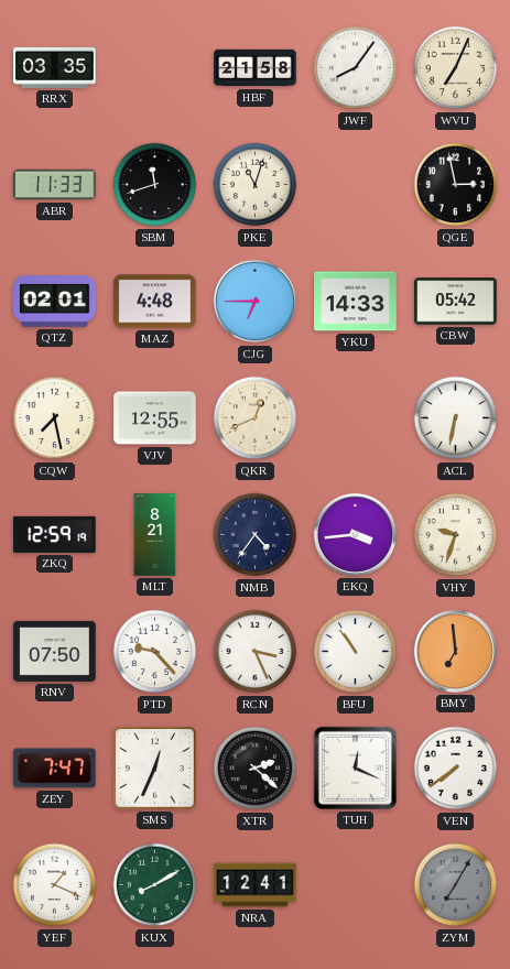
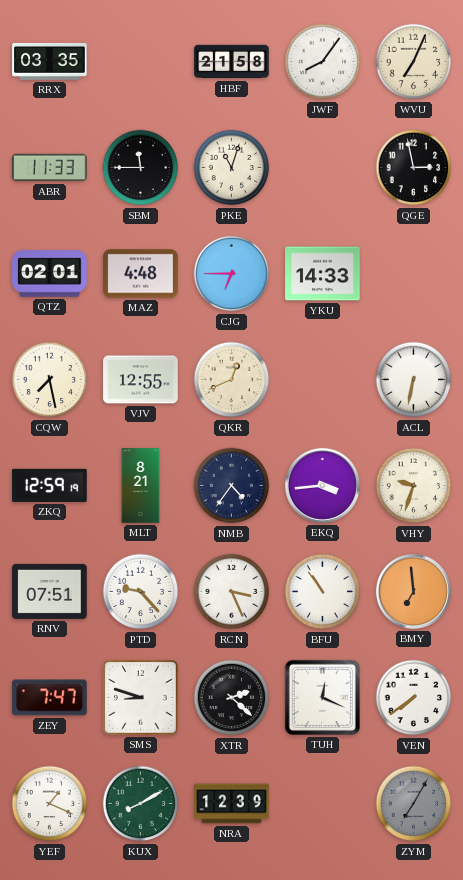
SBM: 11:42 -> 11:45
CBW: 05:42 -> none
RNV: 07:50 -> 07:51
SMS: 12:34 -> 8:48
NRA: 12:41 -> 12:39
